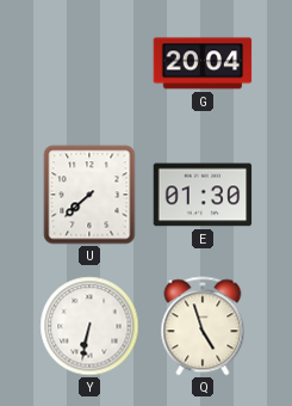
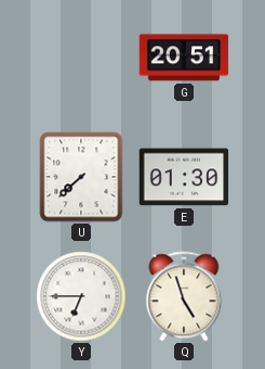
G: 20:04 -> 20:51
Y: 6:32 -> 6:45
